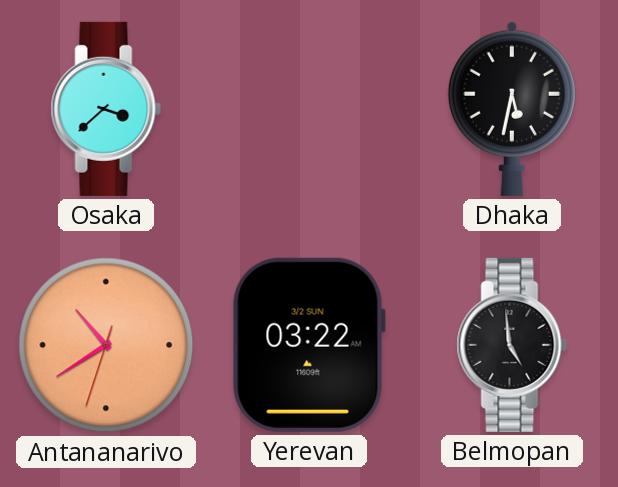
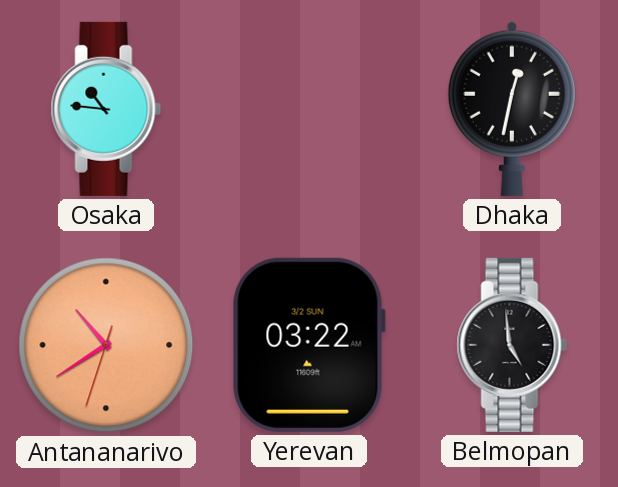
Osaka: 3:38 -> 10:46
Dhaka: 5:32 -> 12:32
